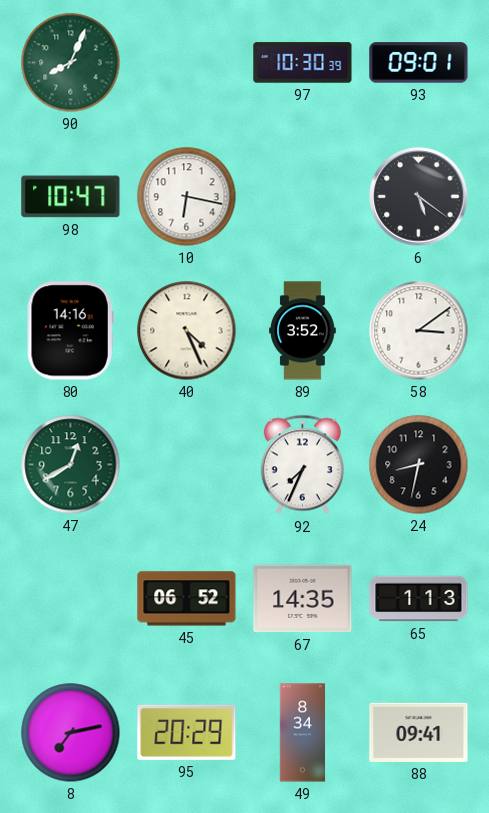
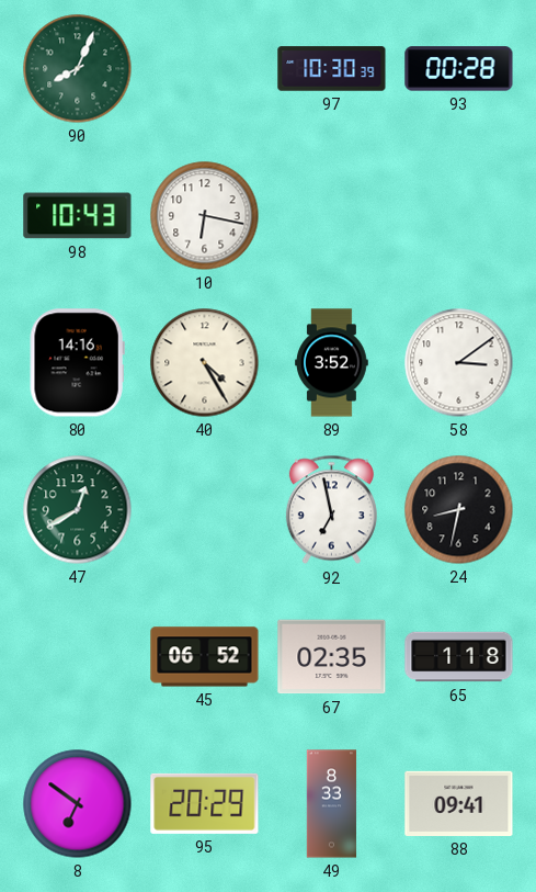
93: 09:01 -> 00:28
98: 10:47 -> 10:43
6: 5:21 -> none
40: 4:26 -> 4:25
92: 7:34 -> 6:58
67: 14:35 -> 02:35
65: 1:13 -> 1:18
8: 7:13 -> 6:51
49: 8:34 -> 8:33
